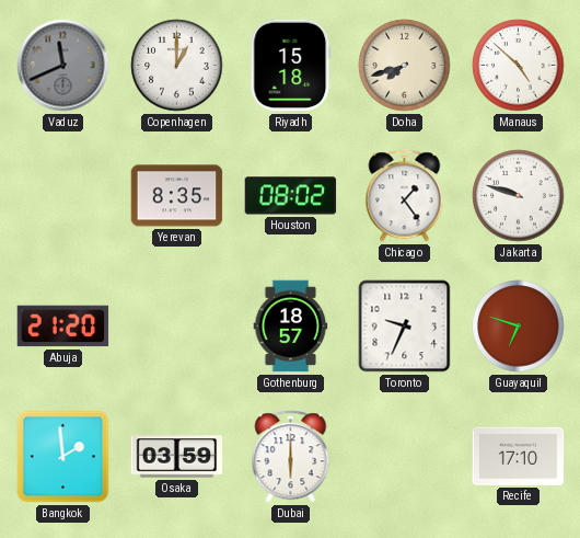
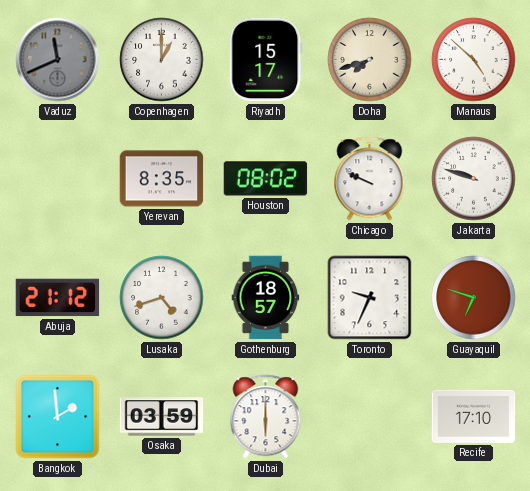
Riyadh: 15:18 -> 15:17
Chicago: 1:24 -> 9:49
Abuja: 21:20 -> 21:12
Lusaka: none -> 4:42
